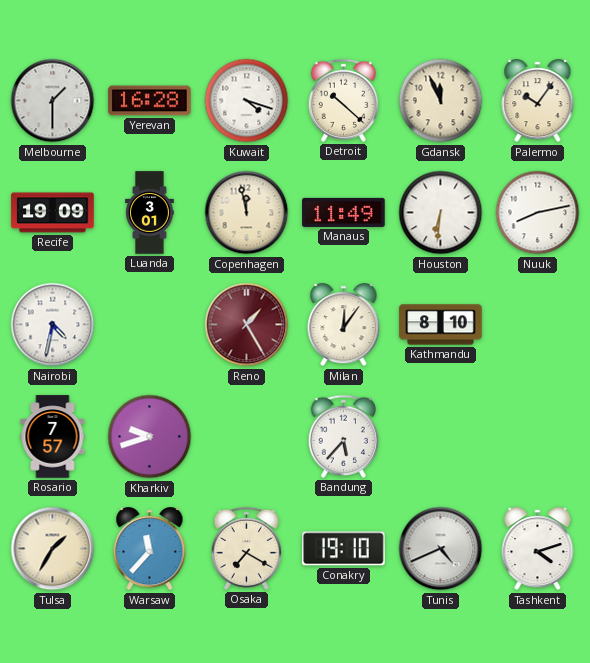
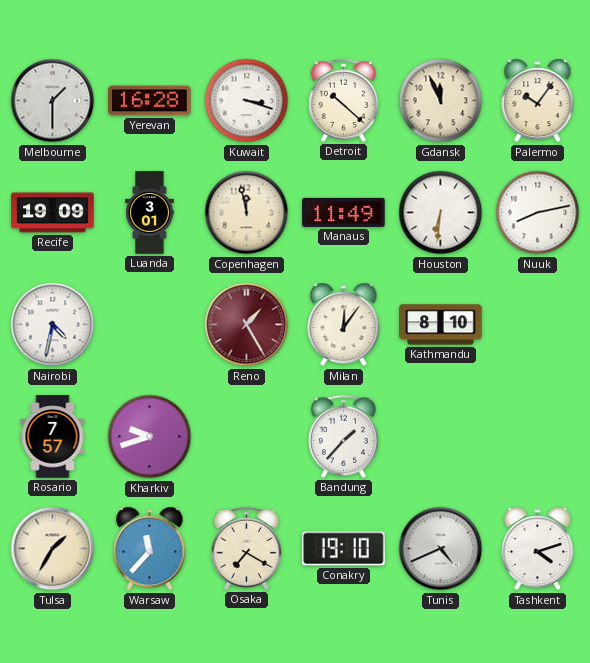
Kuwait: 4:18 -> 3:18
Bandung: 5:37 -> 1:37
